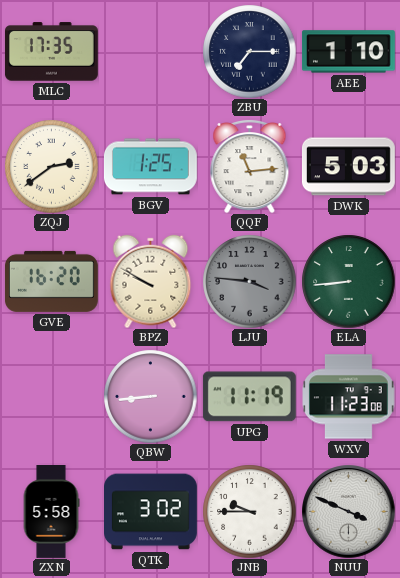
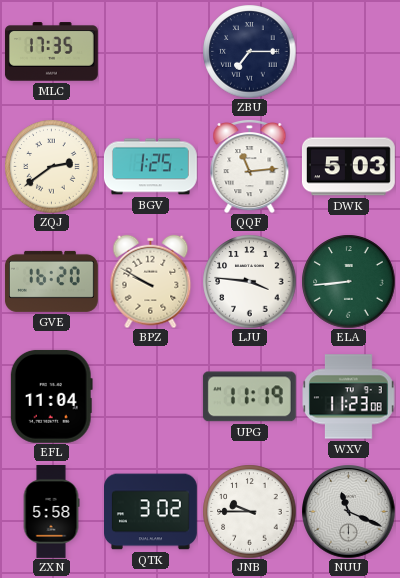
AEE: 1:10 -> none
LJU dial: grey -> white
EFL: none -> 11:04
QBW: 8:44 -> none
NUU: 3:49 -> 11:19
